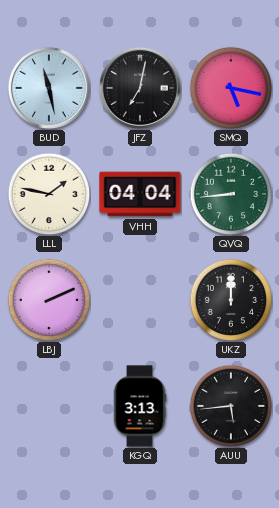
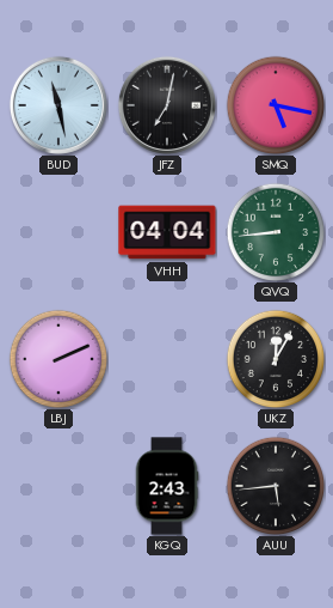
LLL: 1:47 -> none
UKZ: 12:00 -> 12:05
KGQ: 3:13 -> 2:43
